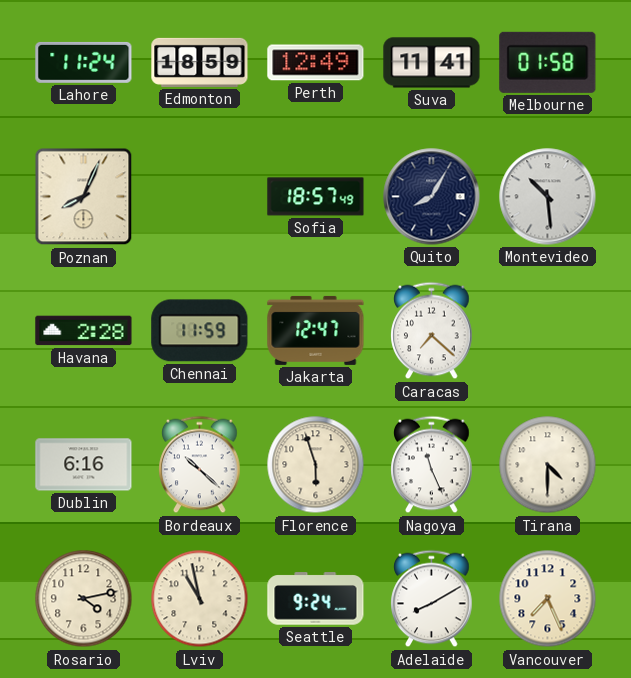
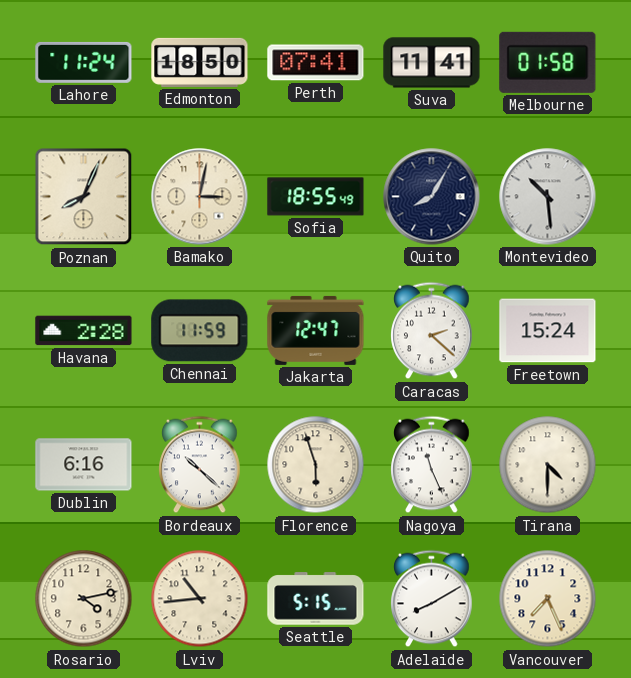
Edmonton: 18:59 -> 18:50
Perth: 12:49 -> 07:41
Bamako: none -> 3:02
Sofia: 18:57 -> 18:55
Caracas: 7:22 -> 2:22
Freetown: none -> 15:24
Lviv: 10:58 -> 10:44
Seattle: 9:24 -> 5:15
